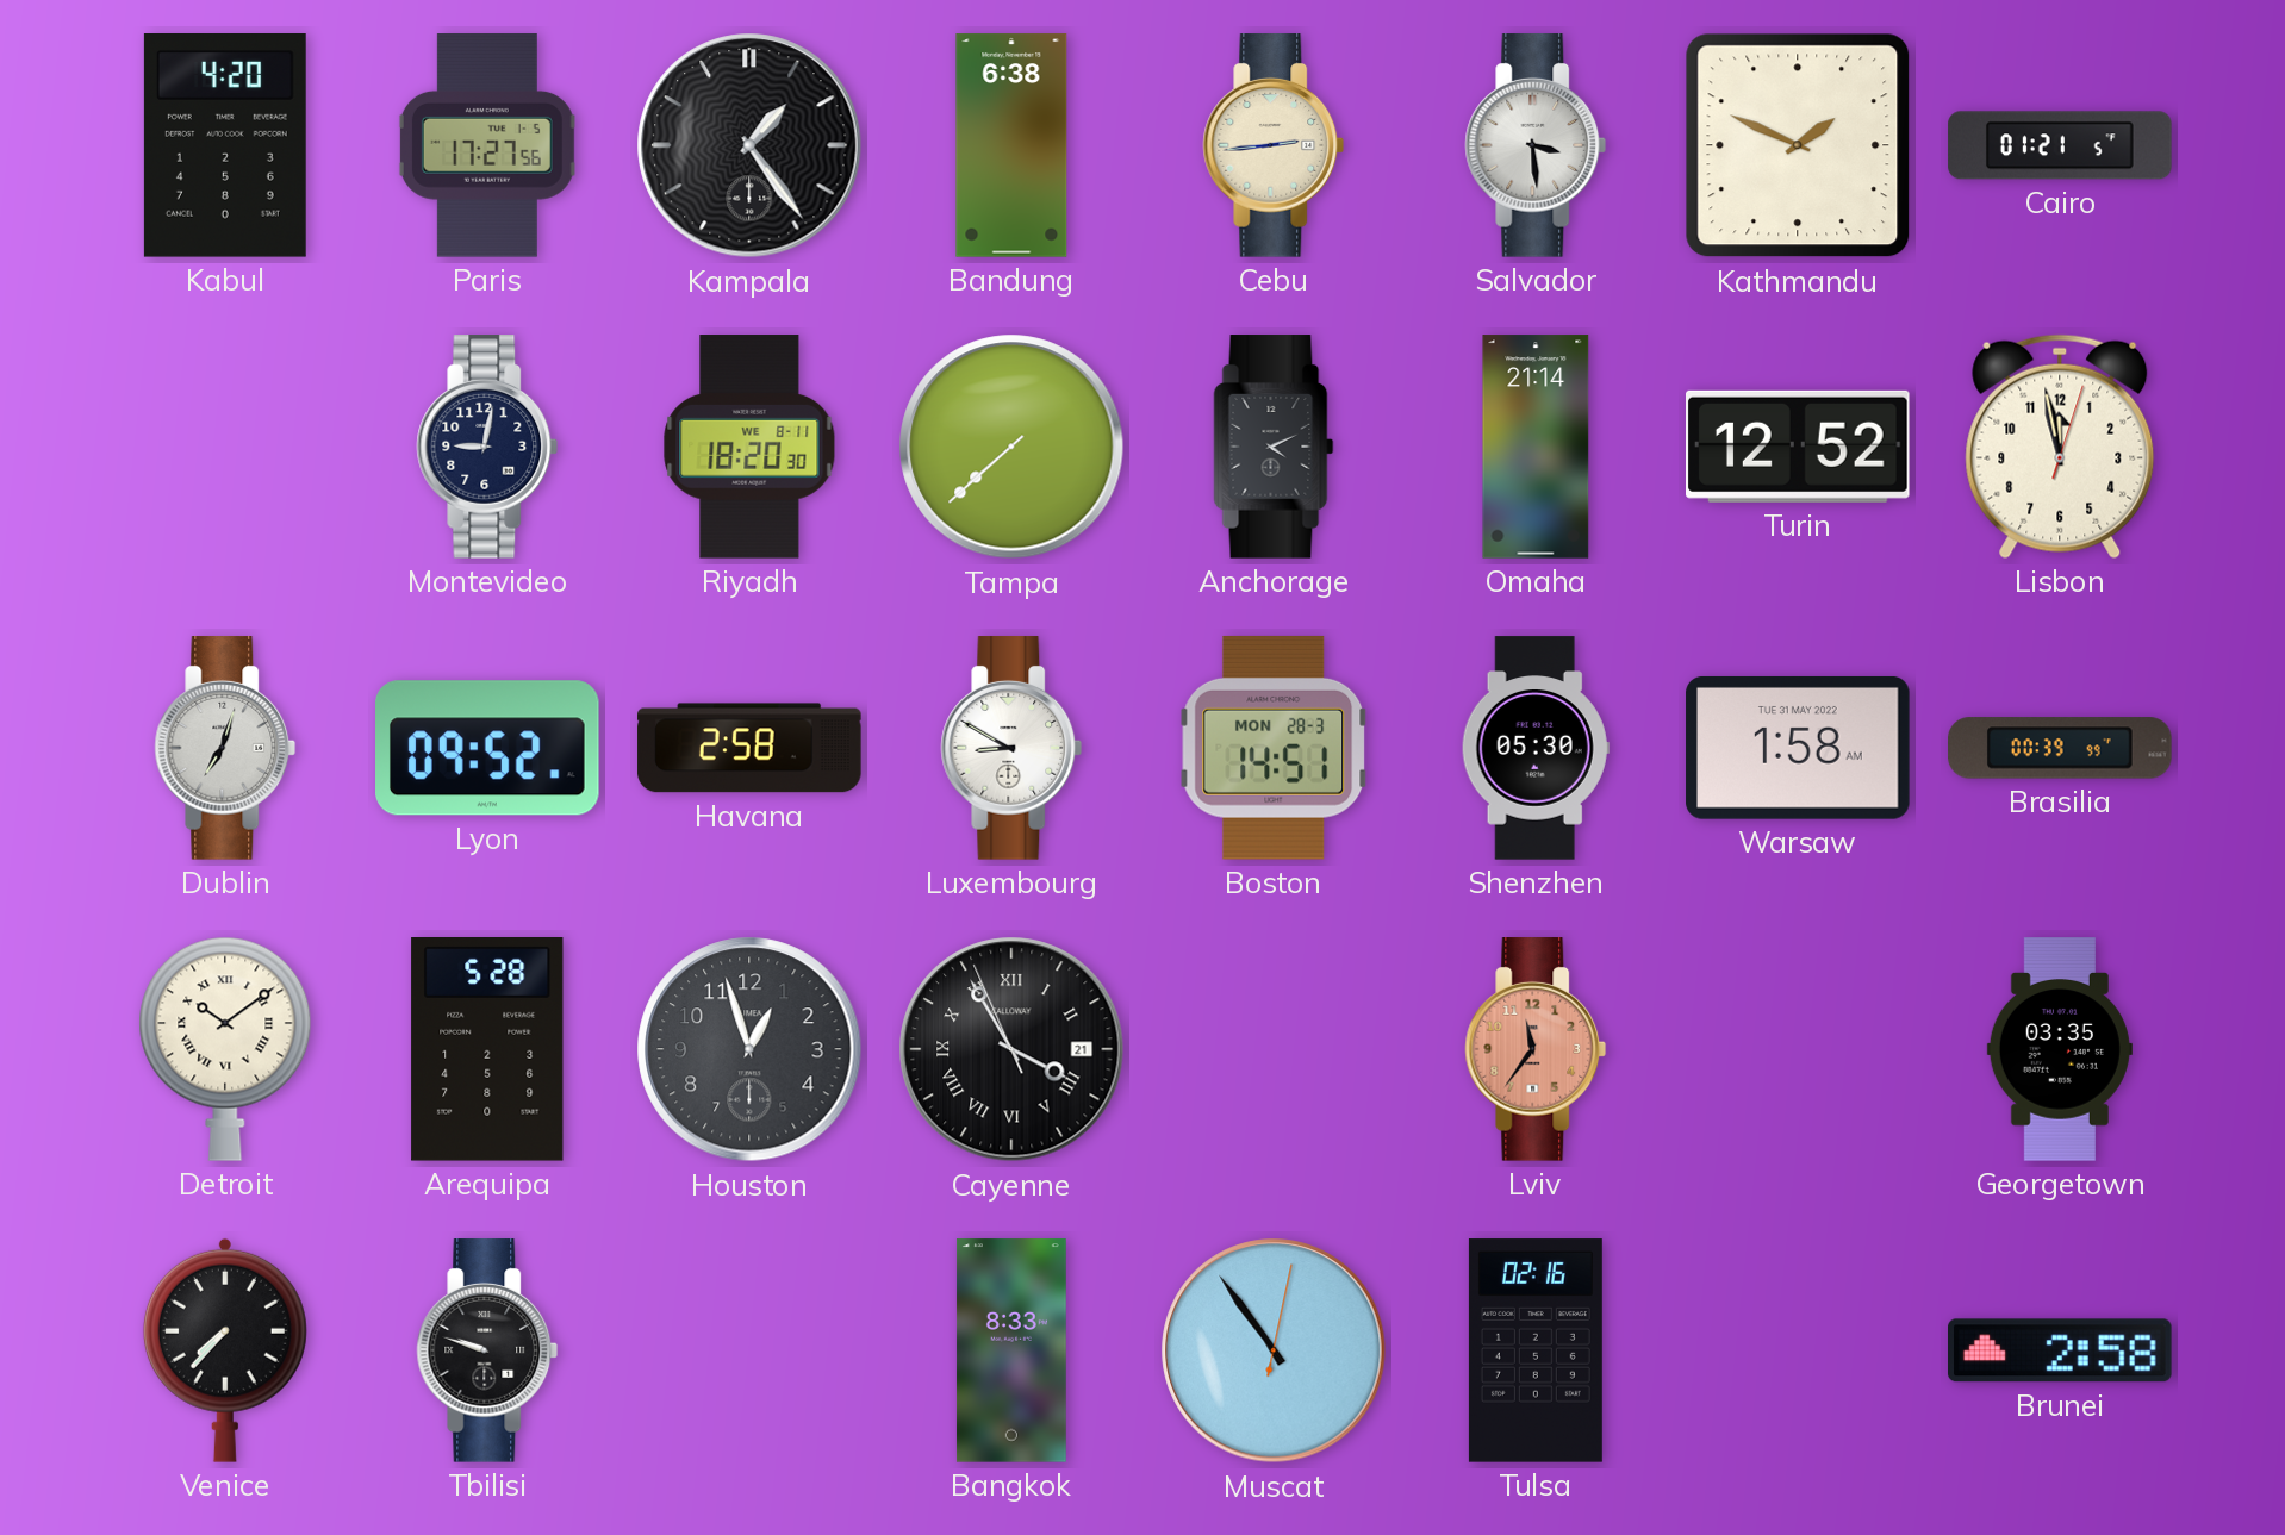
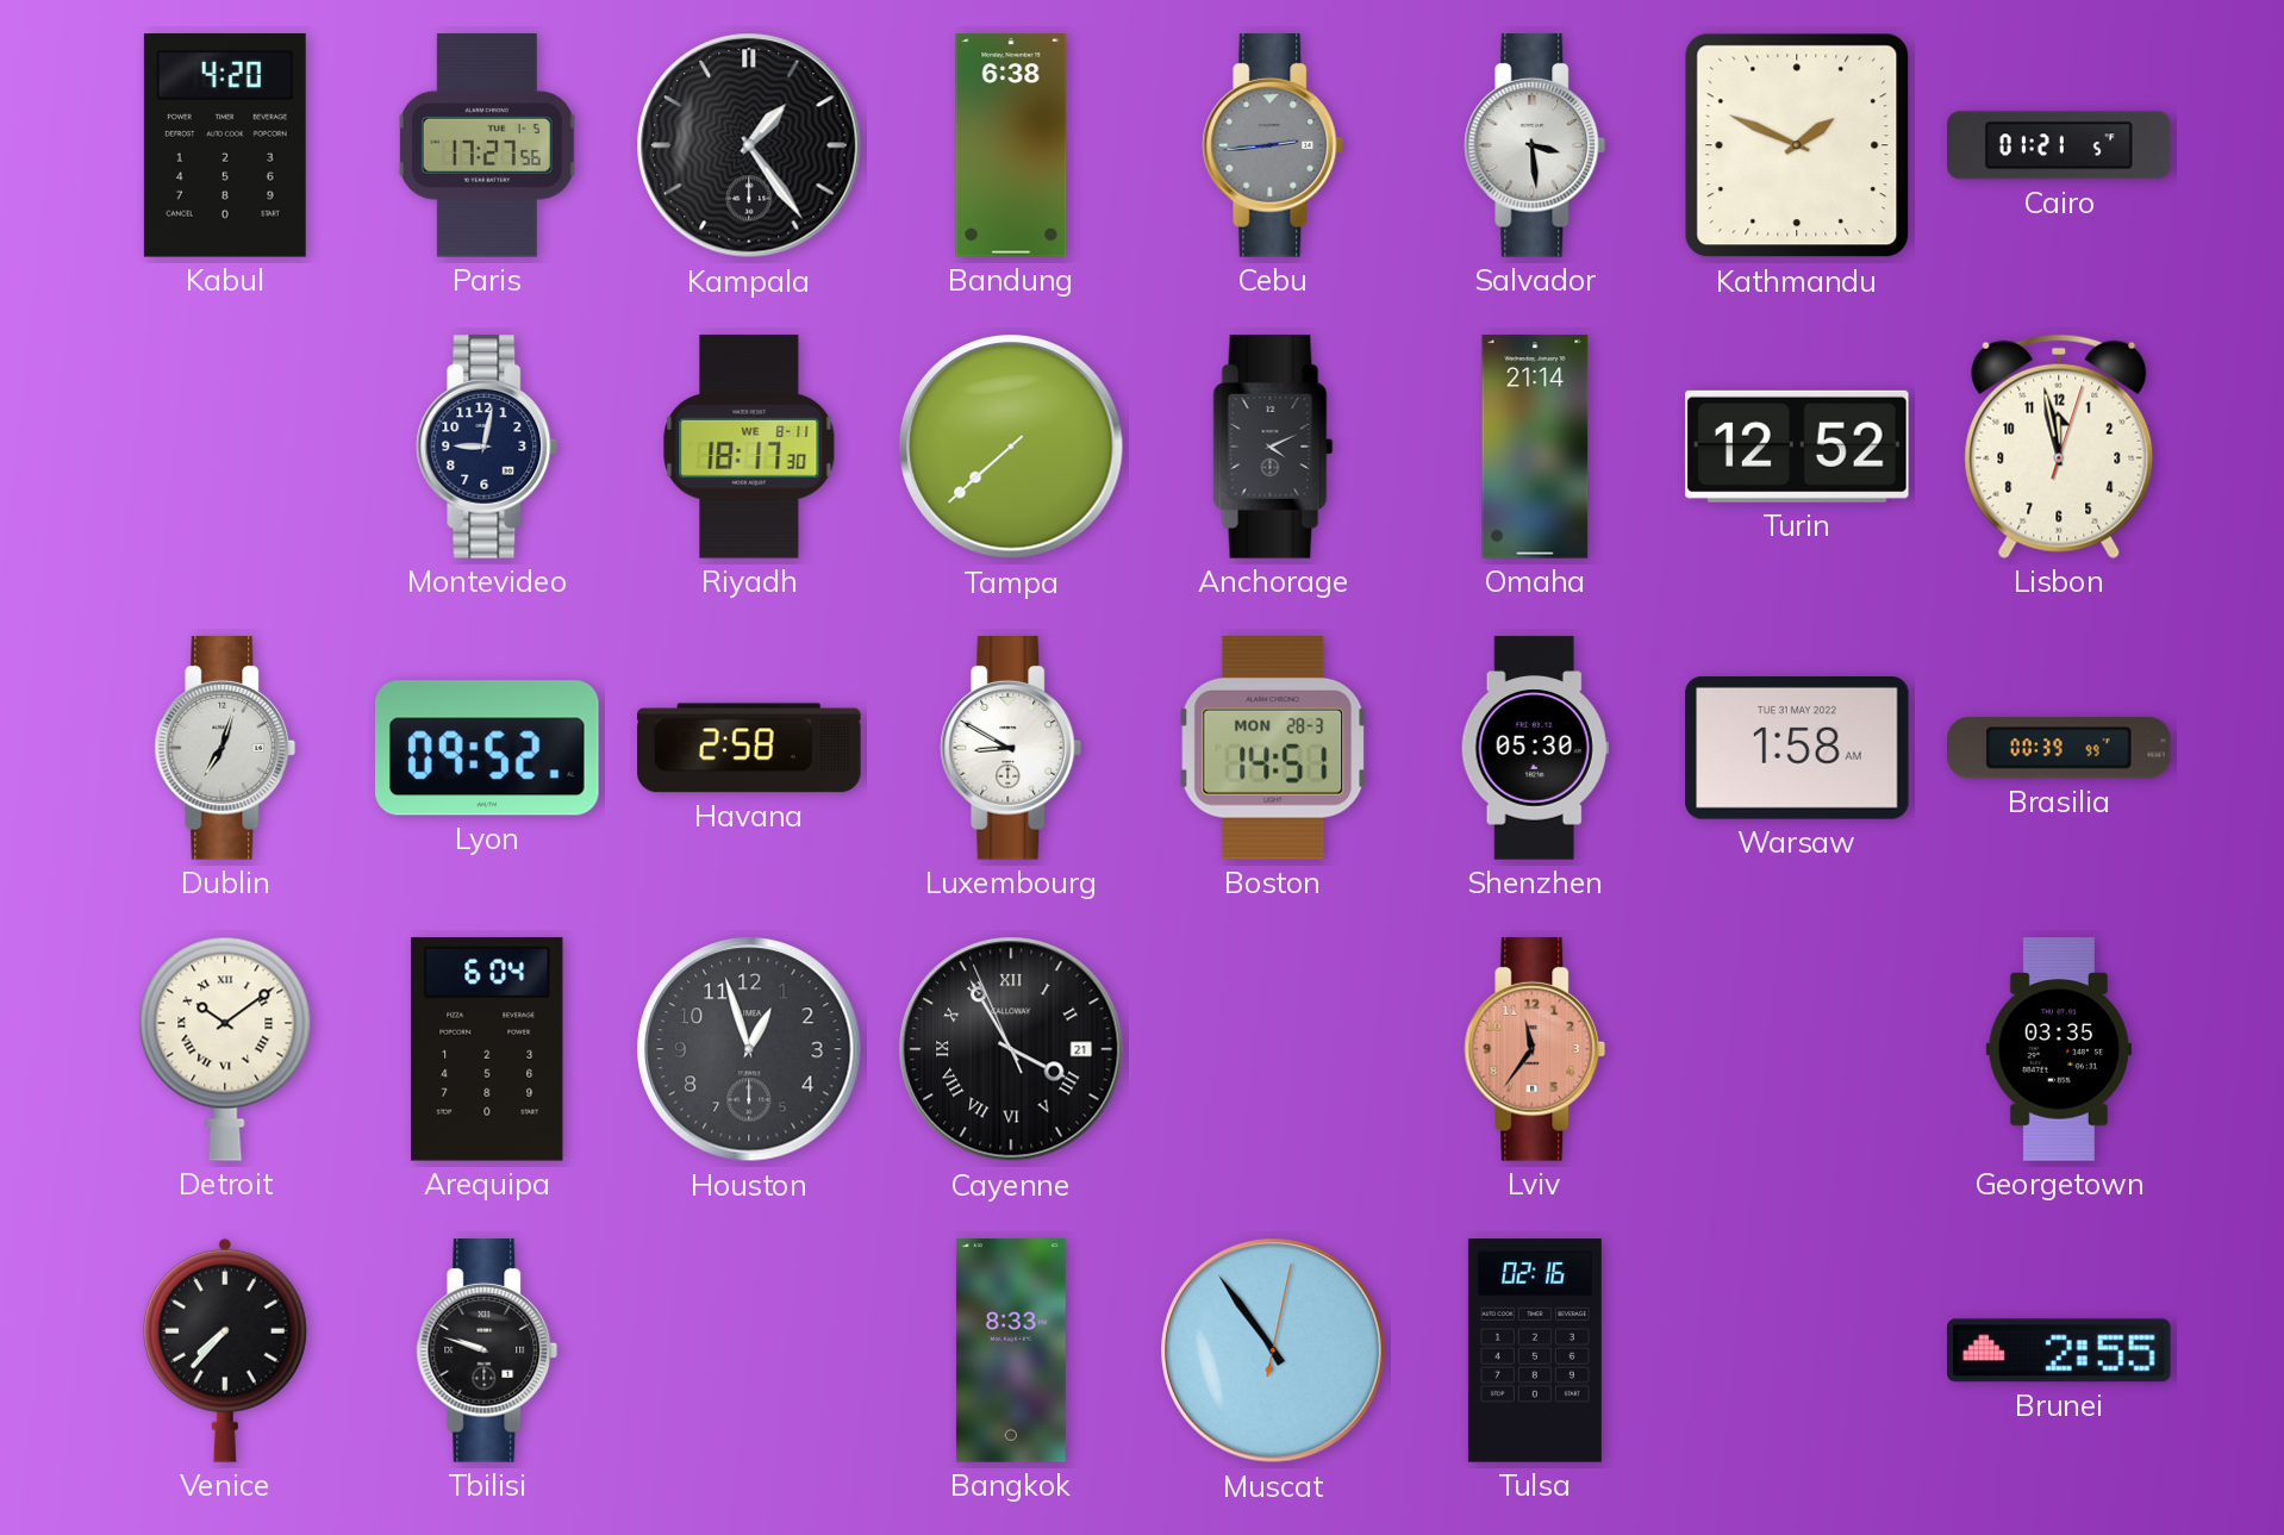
Cebu dial: cream -> grey
Riyadh: 18:20 -> 18:17
Arequipa: 5:28 -> 6:04
Brunei: 2:58 -> 2:55
